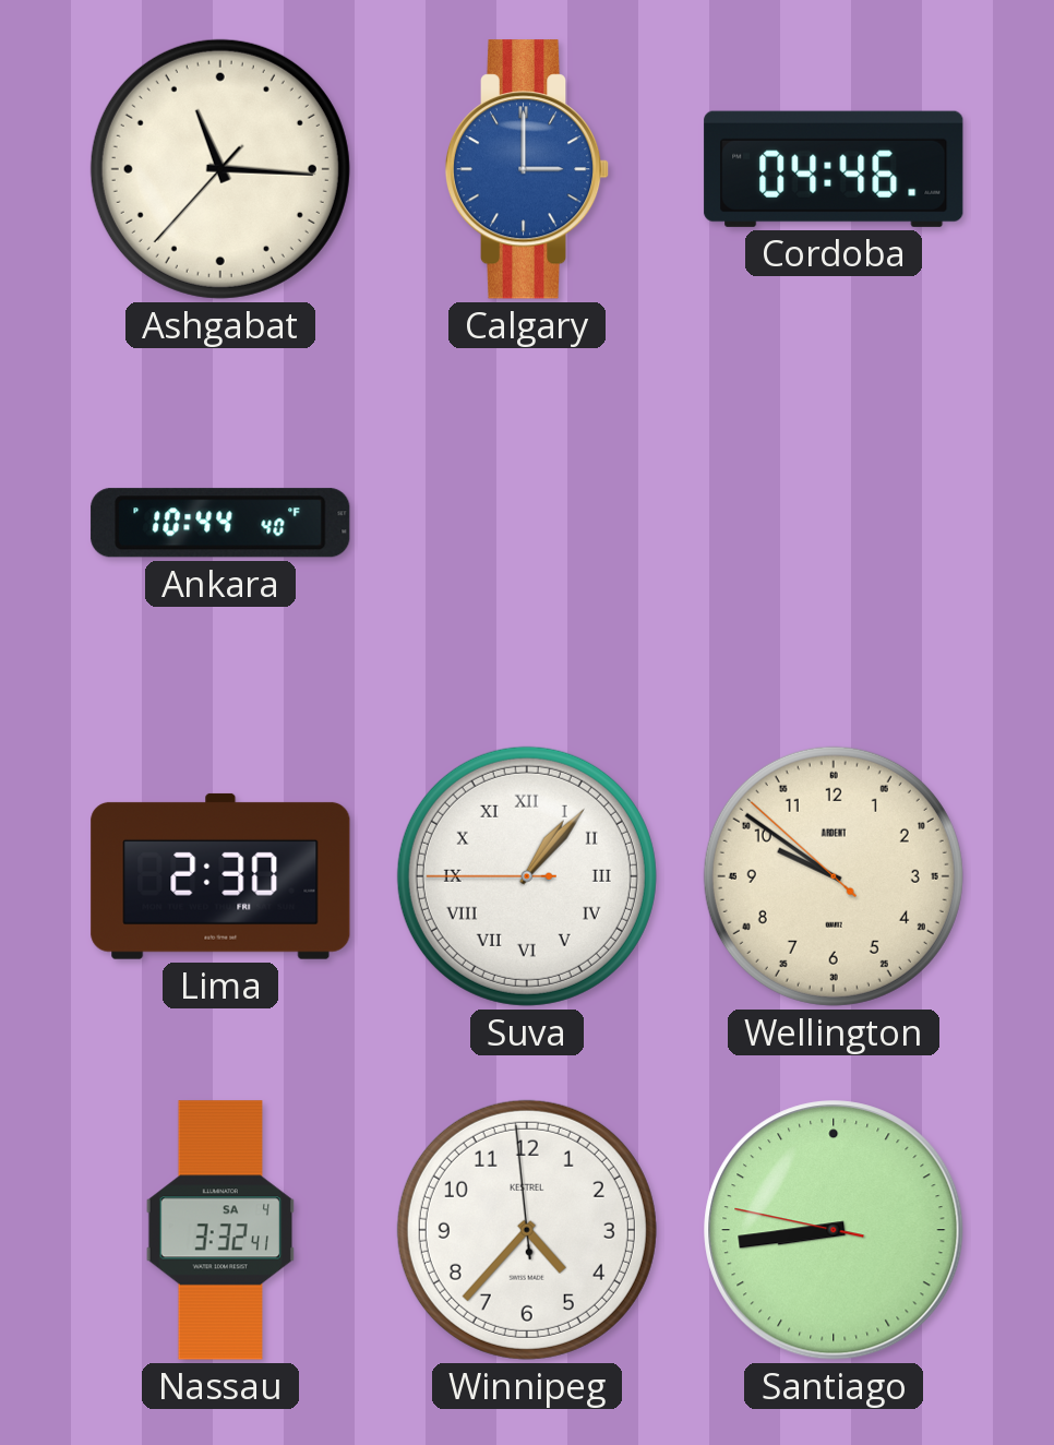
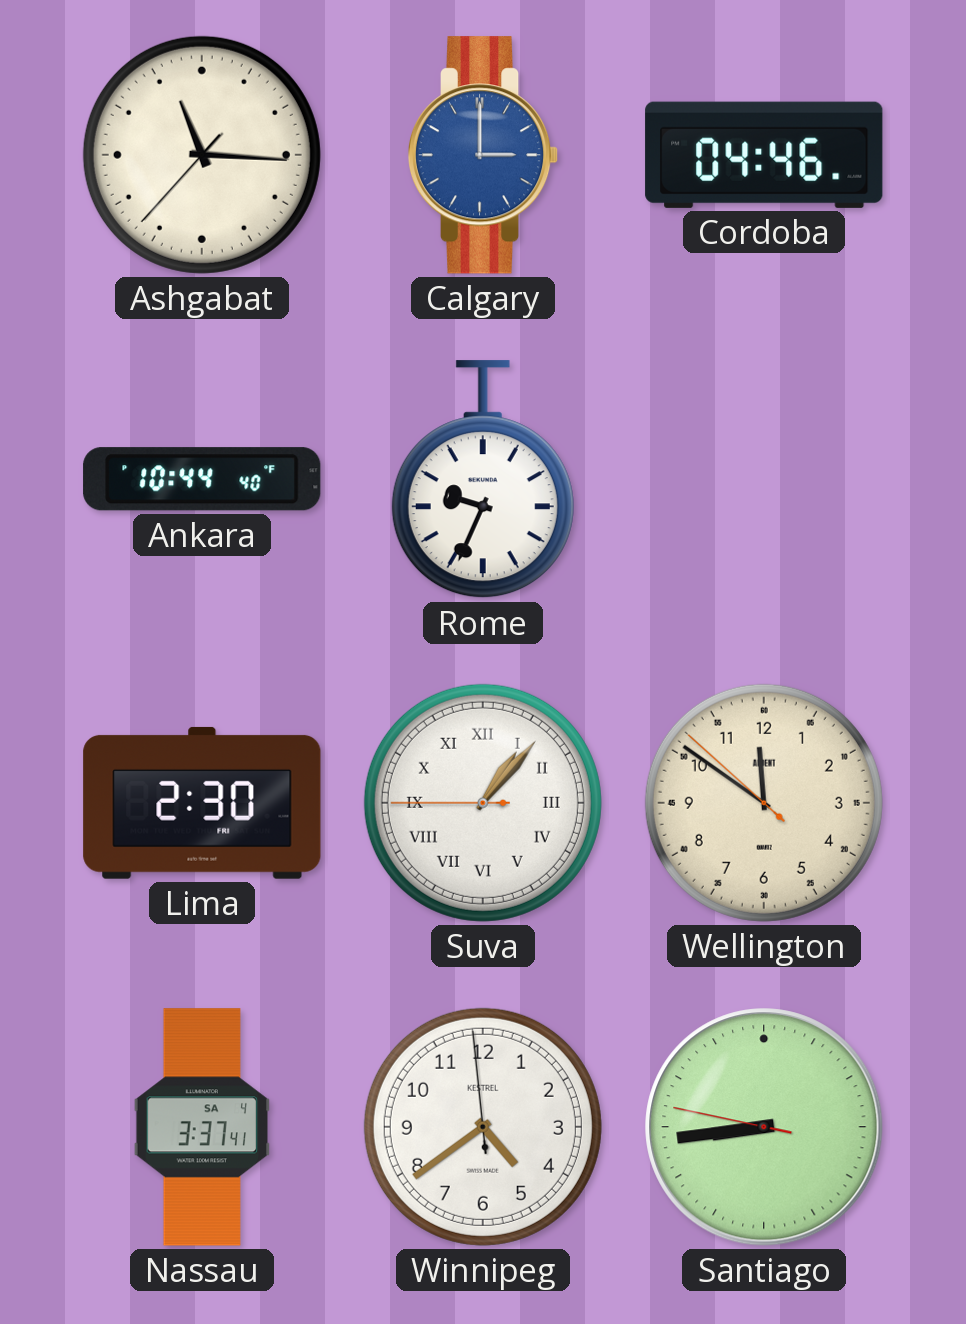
Rome: none -> 9:34
Wellington: 9:50 -> 11:50
Nassau: 3:32 -> 3:37
Winnipeg: 4:36 -> 4:38
